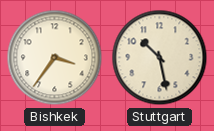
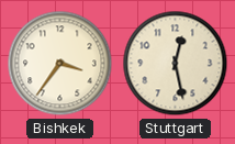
Stuttgart: 10:28 -> 12:28
